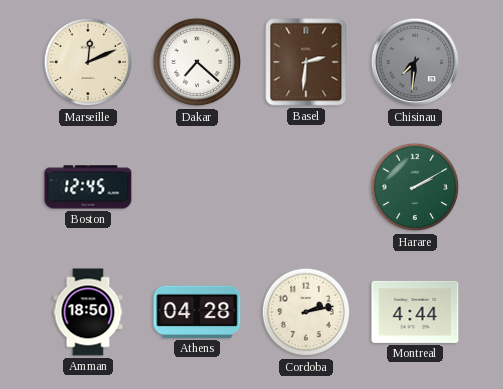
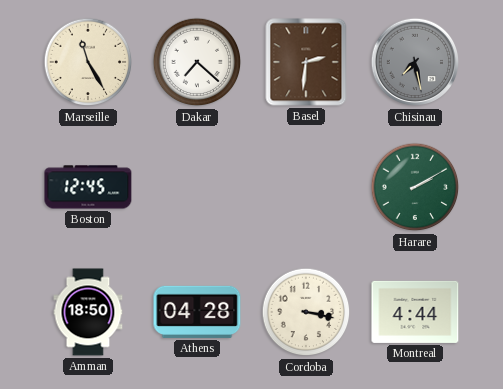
Marseille: 12:11 -> 11:25
Chisinau: 7:31 -> 7:28
Cordoba: 2:13 -> 3:17
